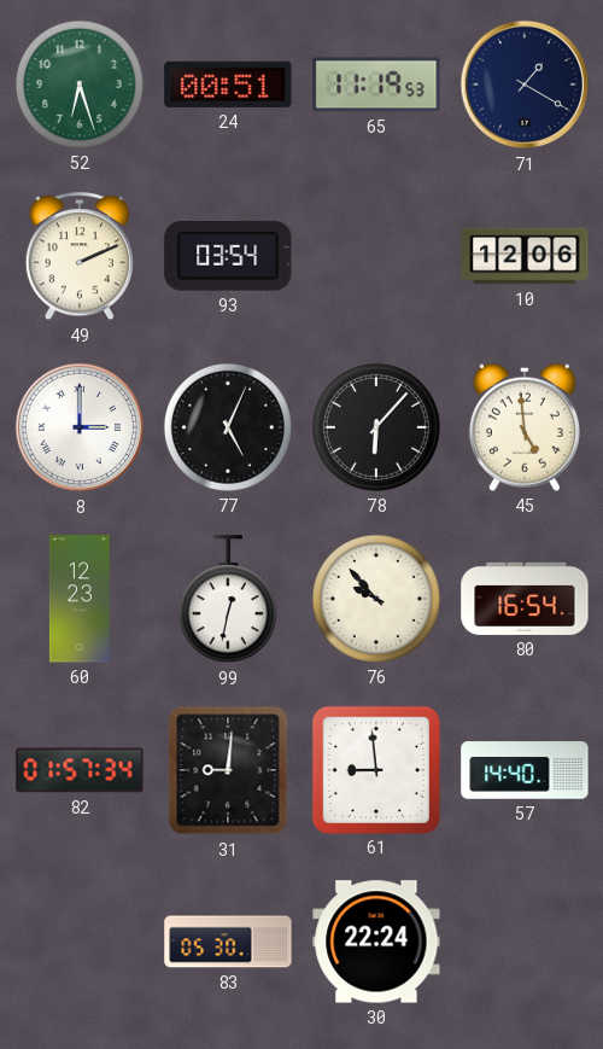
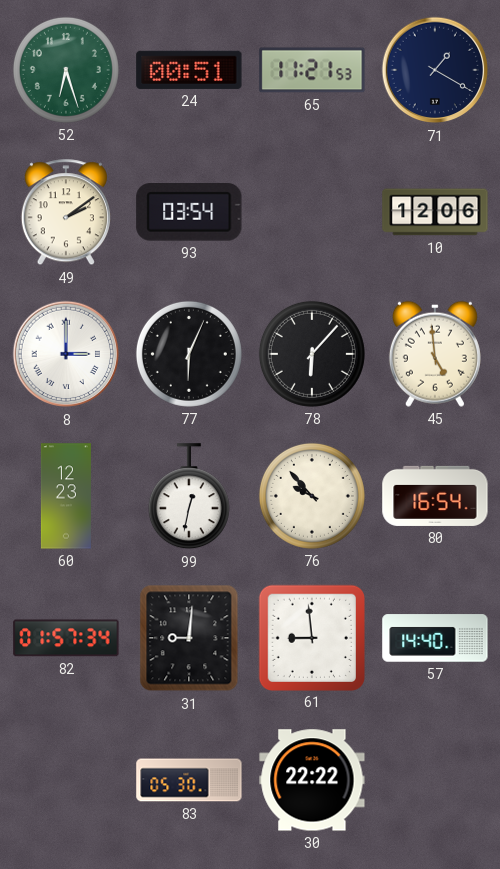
65: 11:19 -> 11:21
49: 2:11 -> 2:09
77: 5:04 -> 6:04
30: 22:24 -> 22:22
